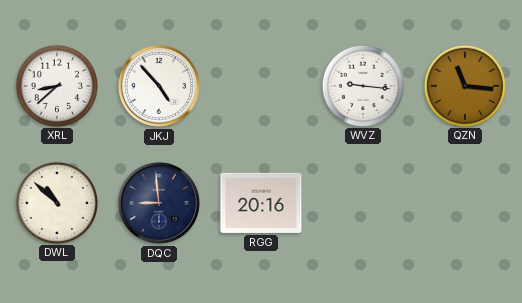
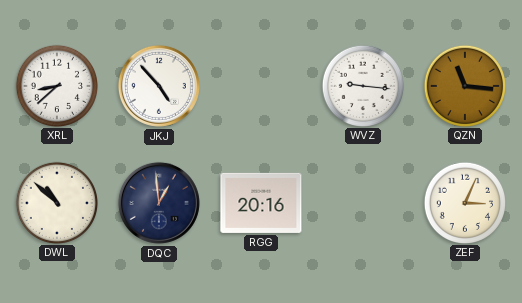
DQC: 8:59 -> 12:59
ZEF: none -> 3:04
